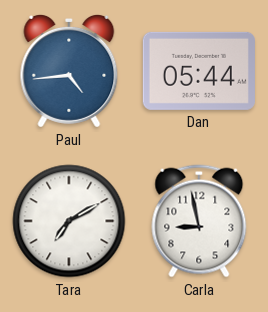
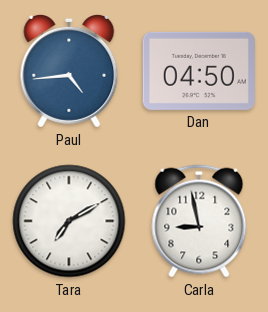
Dan: 05:44 -> 04:50
